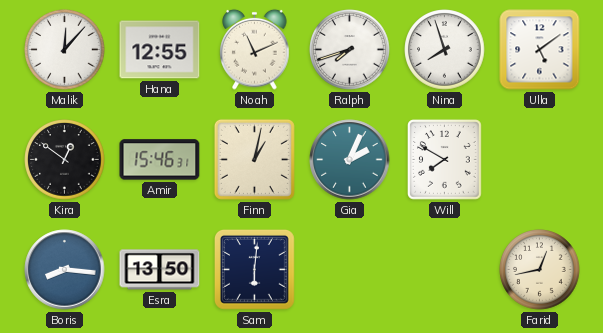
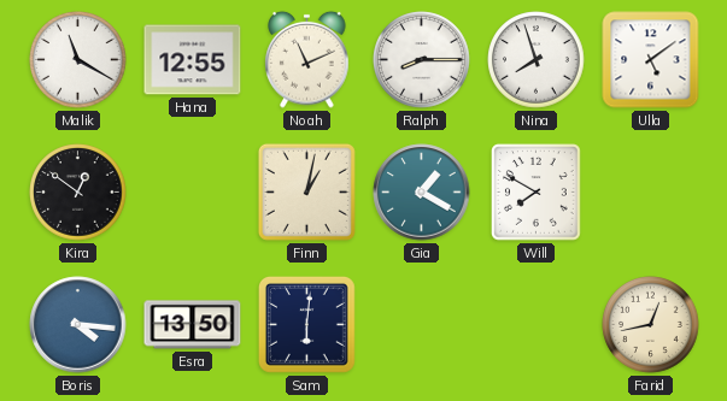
Malik: 12:07 -> 11:20
Ralph: 7:42 -> 8:15
Amir: 15:46 -> none
Gia: 2:04 -> 1:20
Boris: 8:16 -> 4:16
